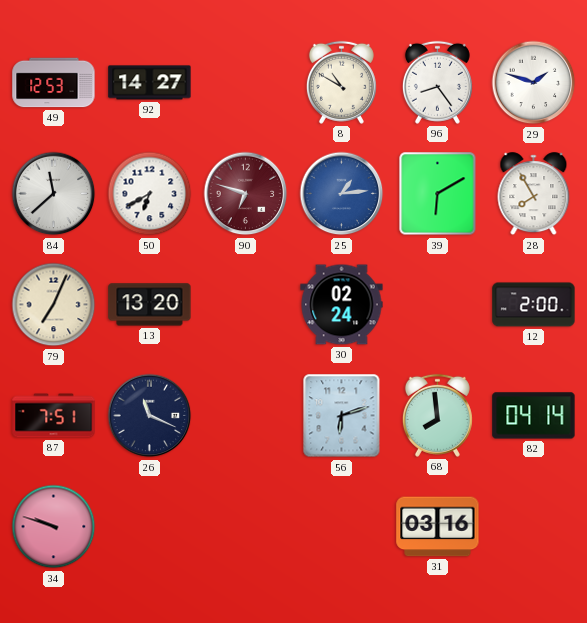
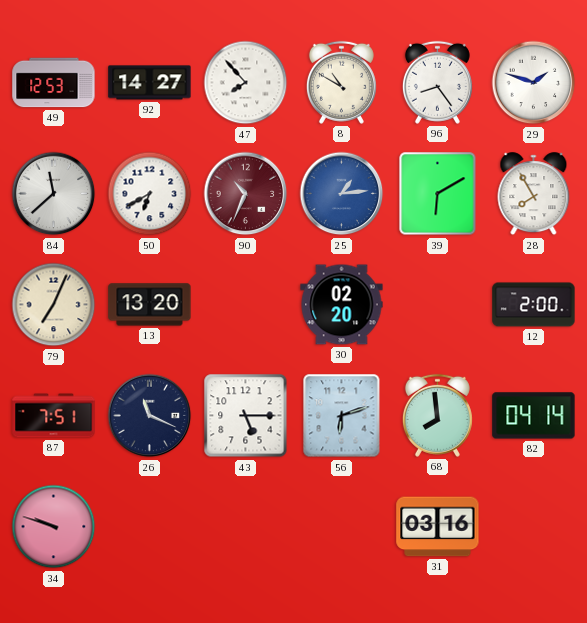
47: none -> 7:53
90: 6:48 -> 10:34
30: 02:24 -> 02:20
43: none -> 5:15
